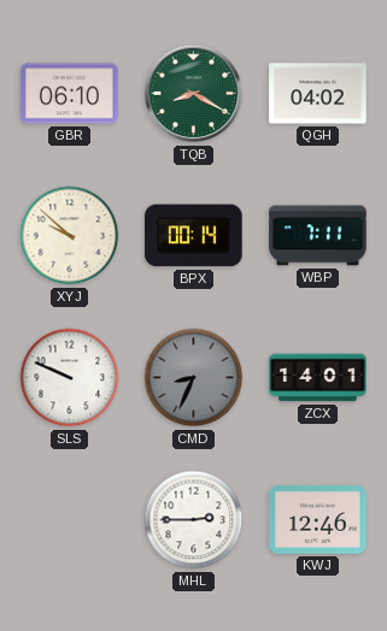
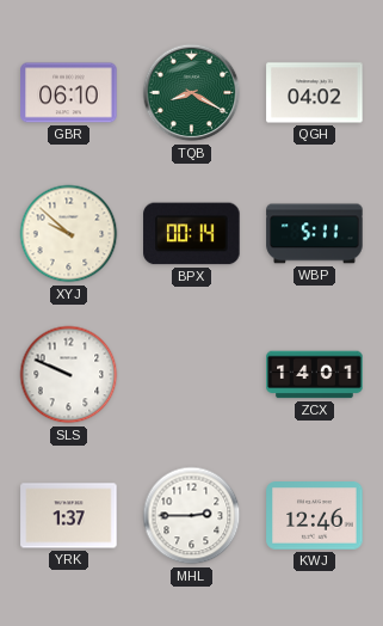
WBP: 7:11 -> 5:11
CMD: 8:34 -> none
YRK: none -> 1:37
